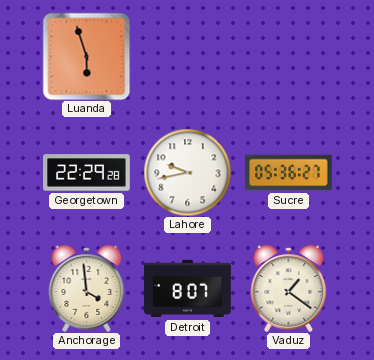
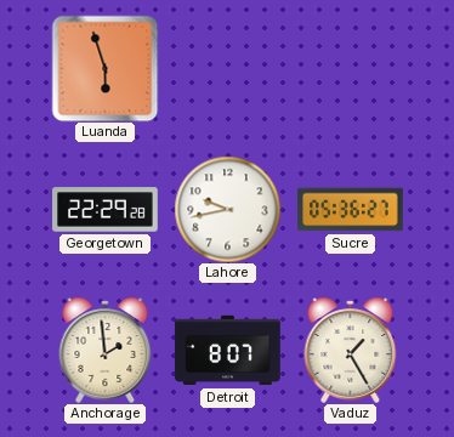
Anchorage: 3:59 -> 1:59
Vaduz: 1:21 -> 1:25
